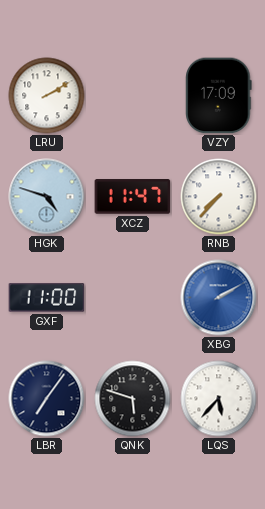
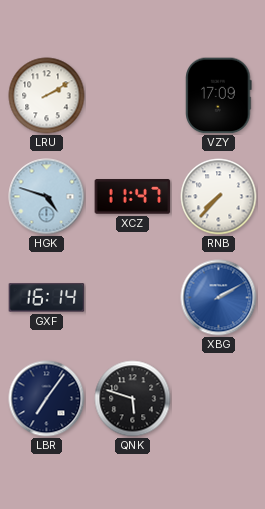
GXF: 11:00 -> 16:14
LQS: 5:37 -> none
